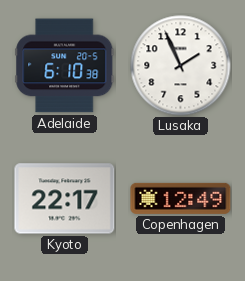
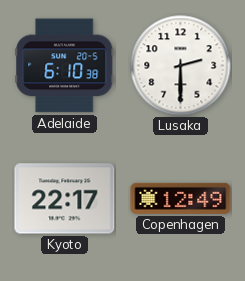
Lusaka: 1:56 -> 2:30
